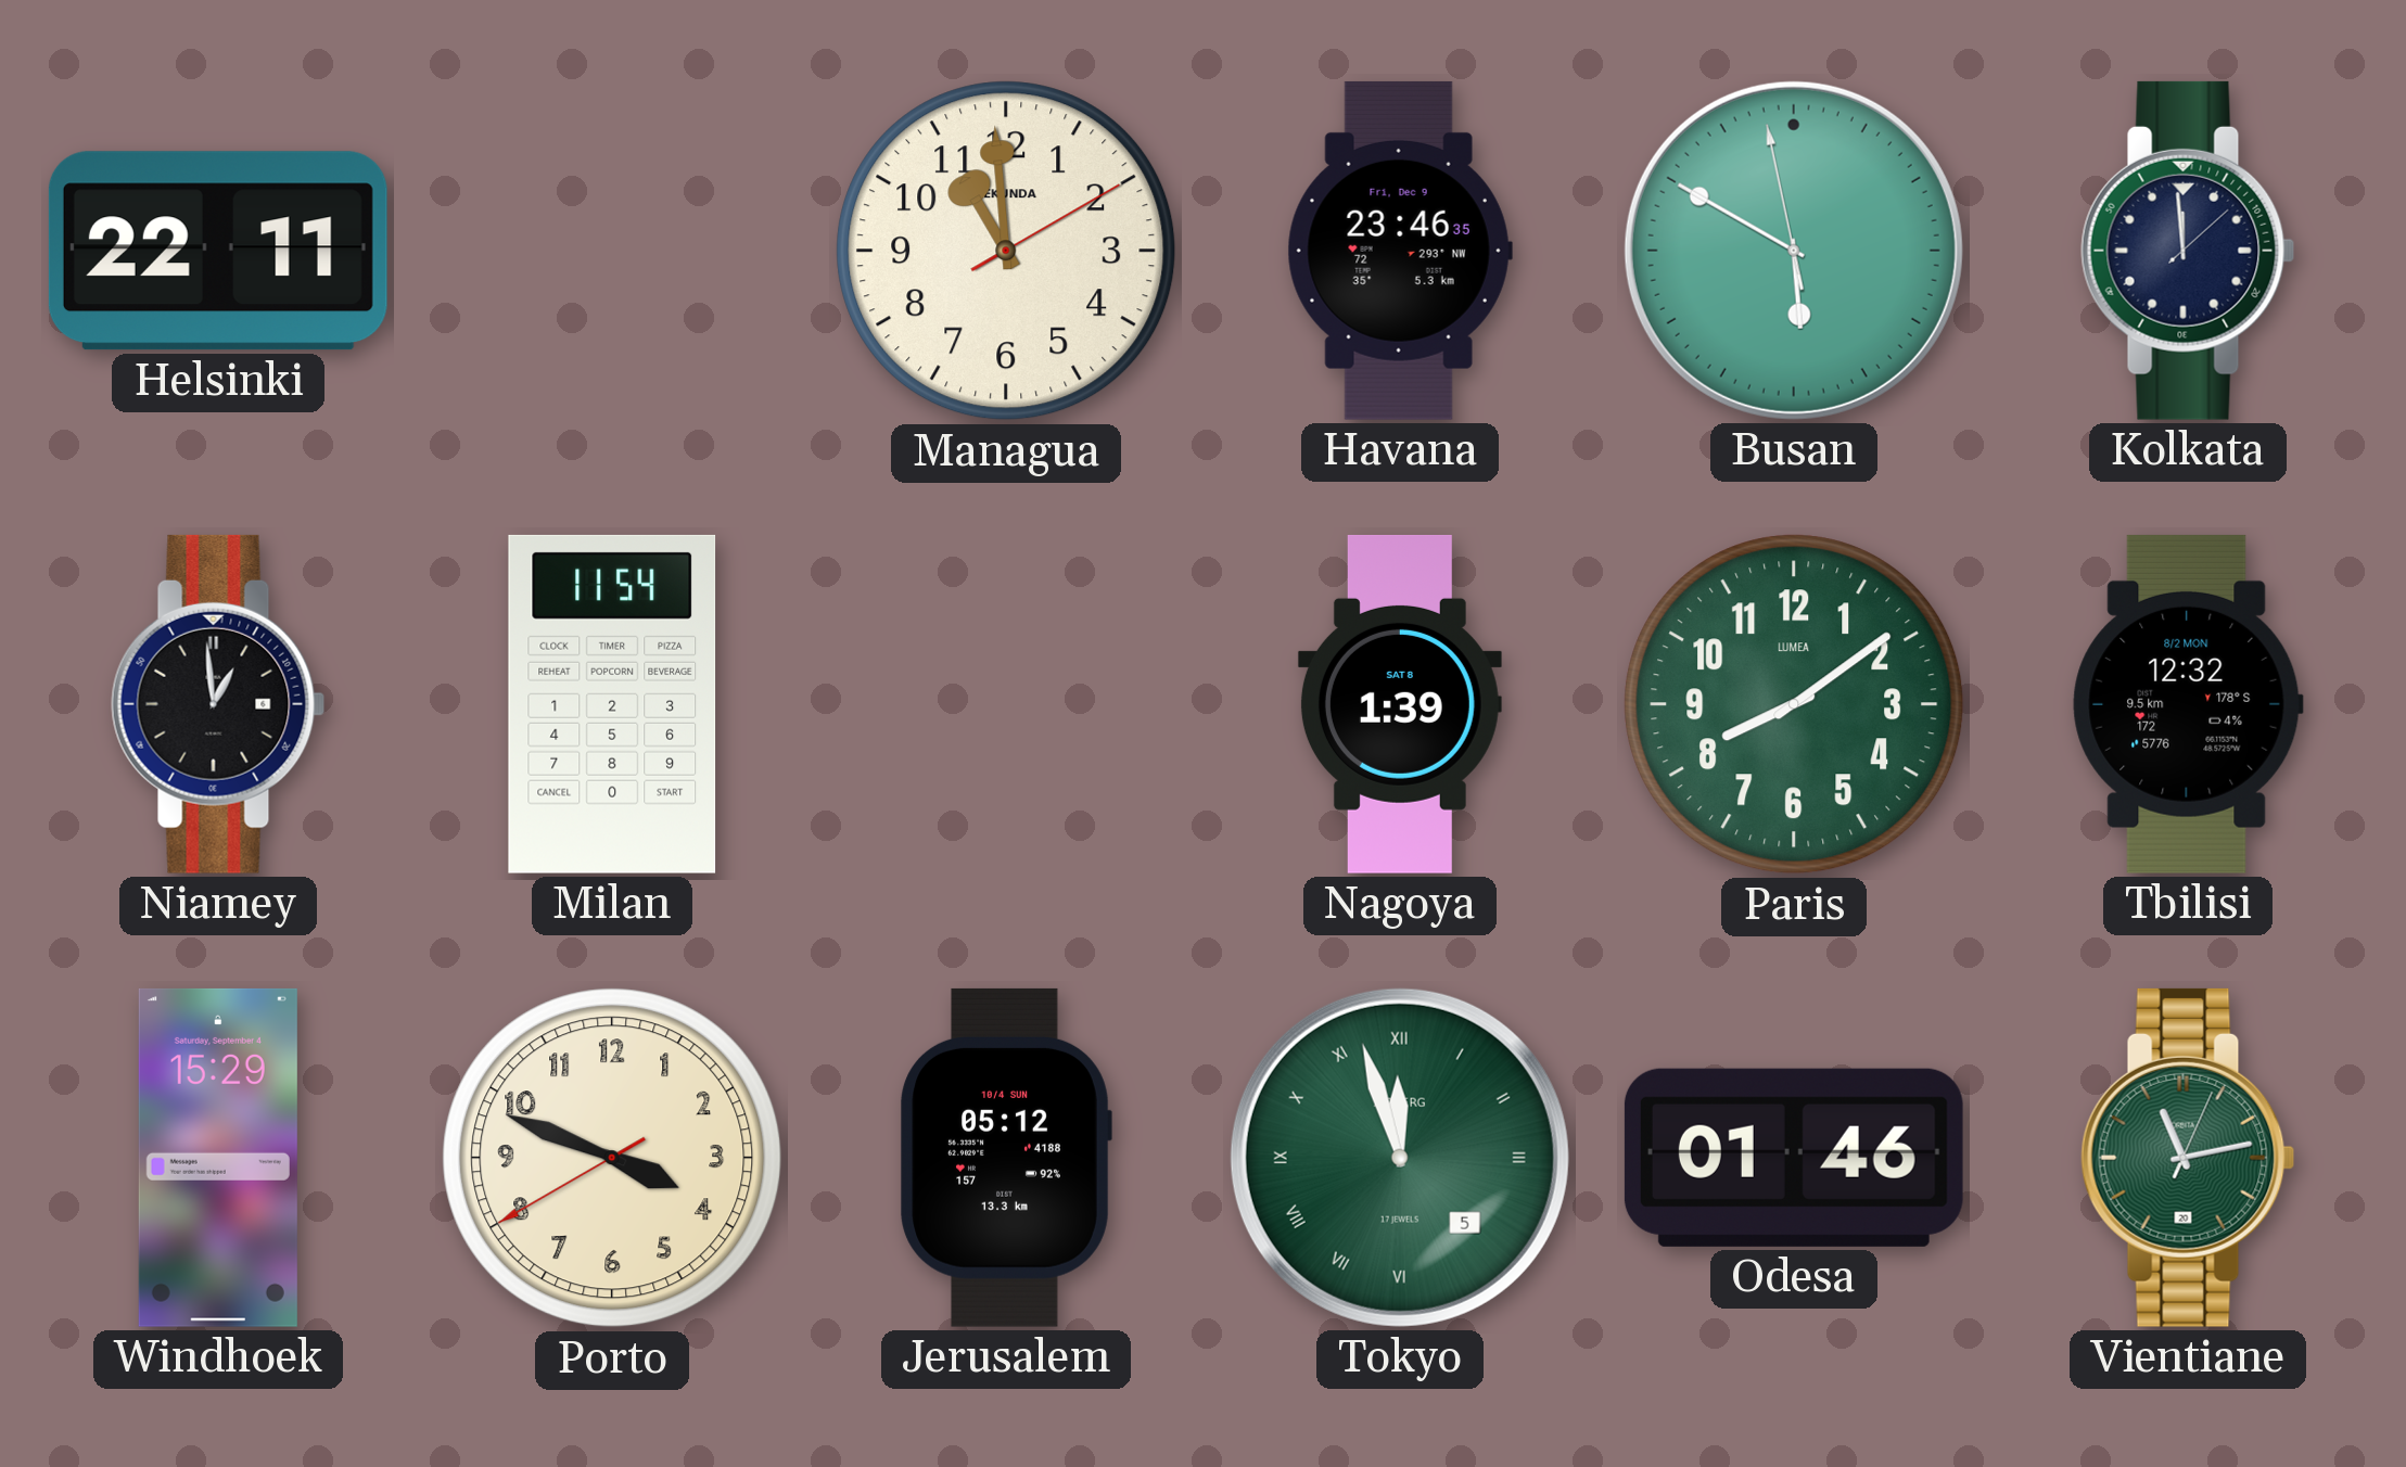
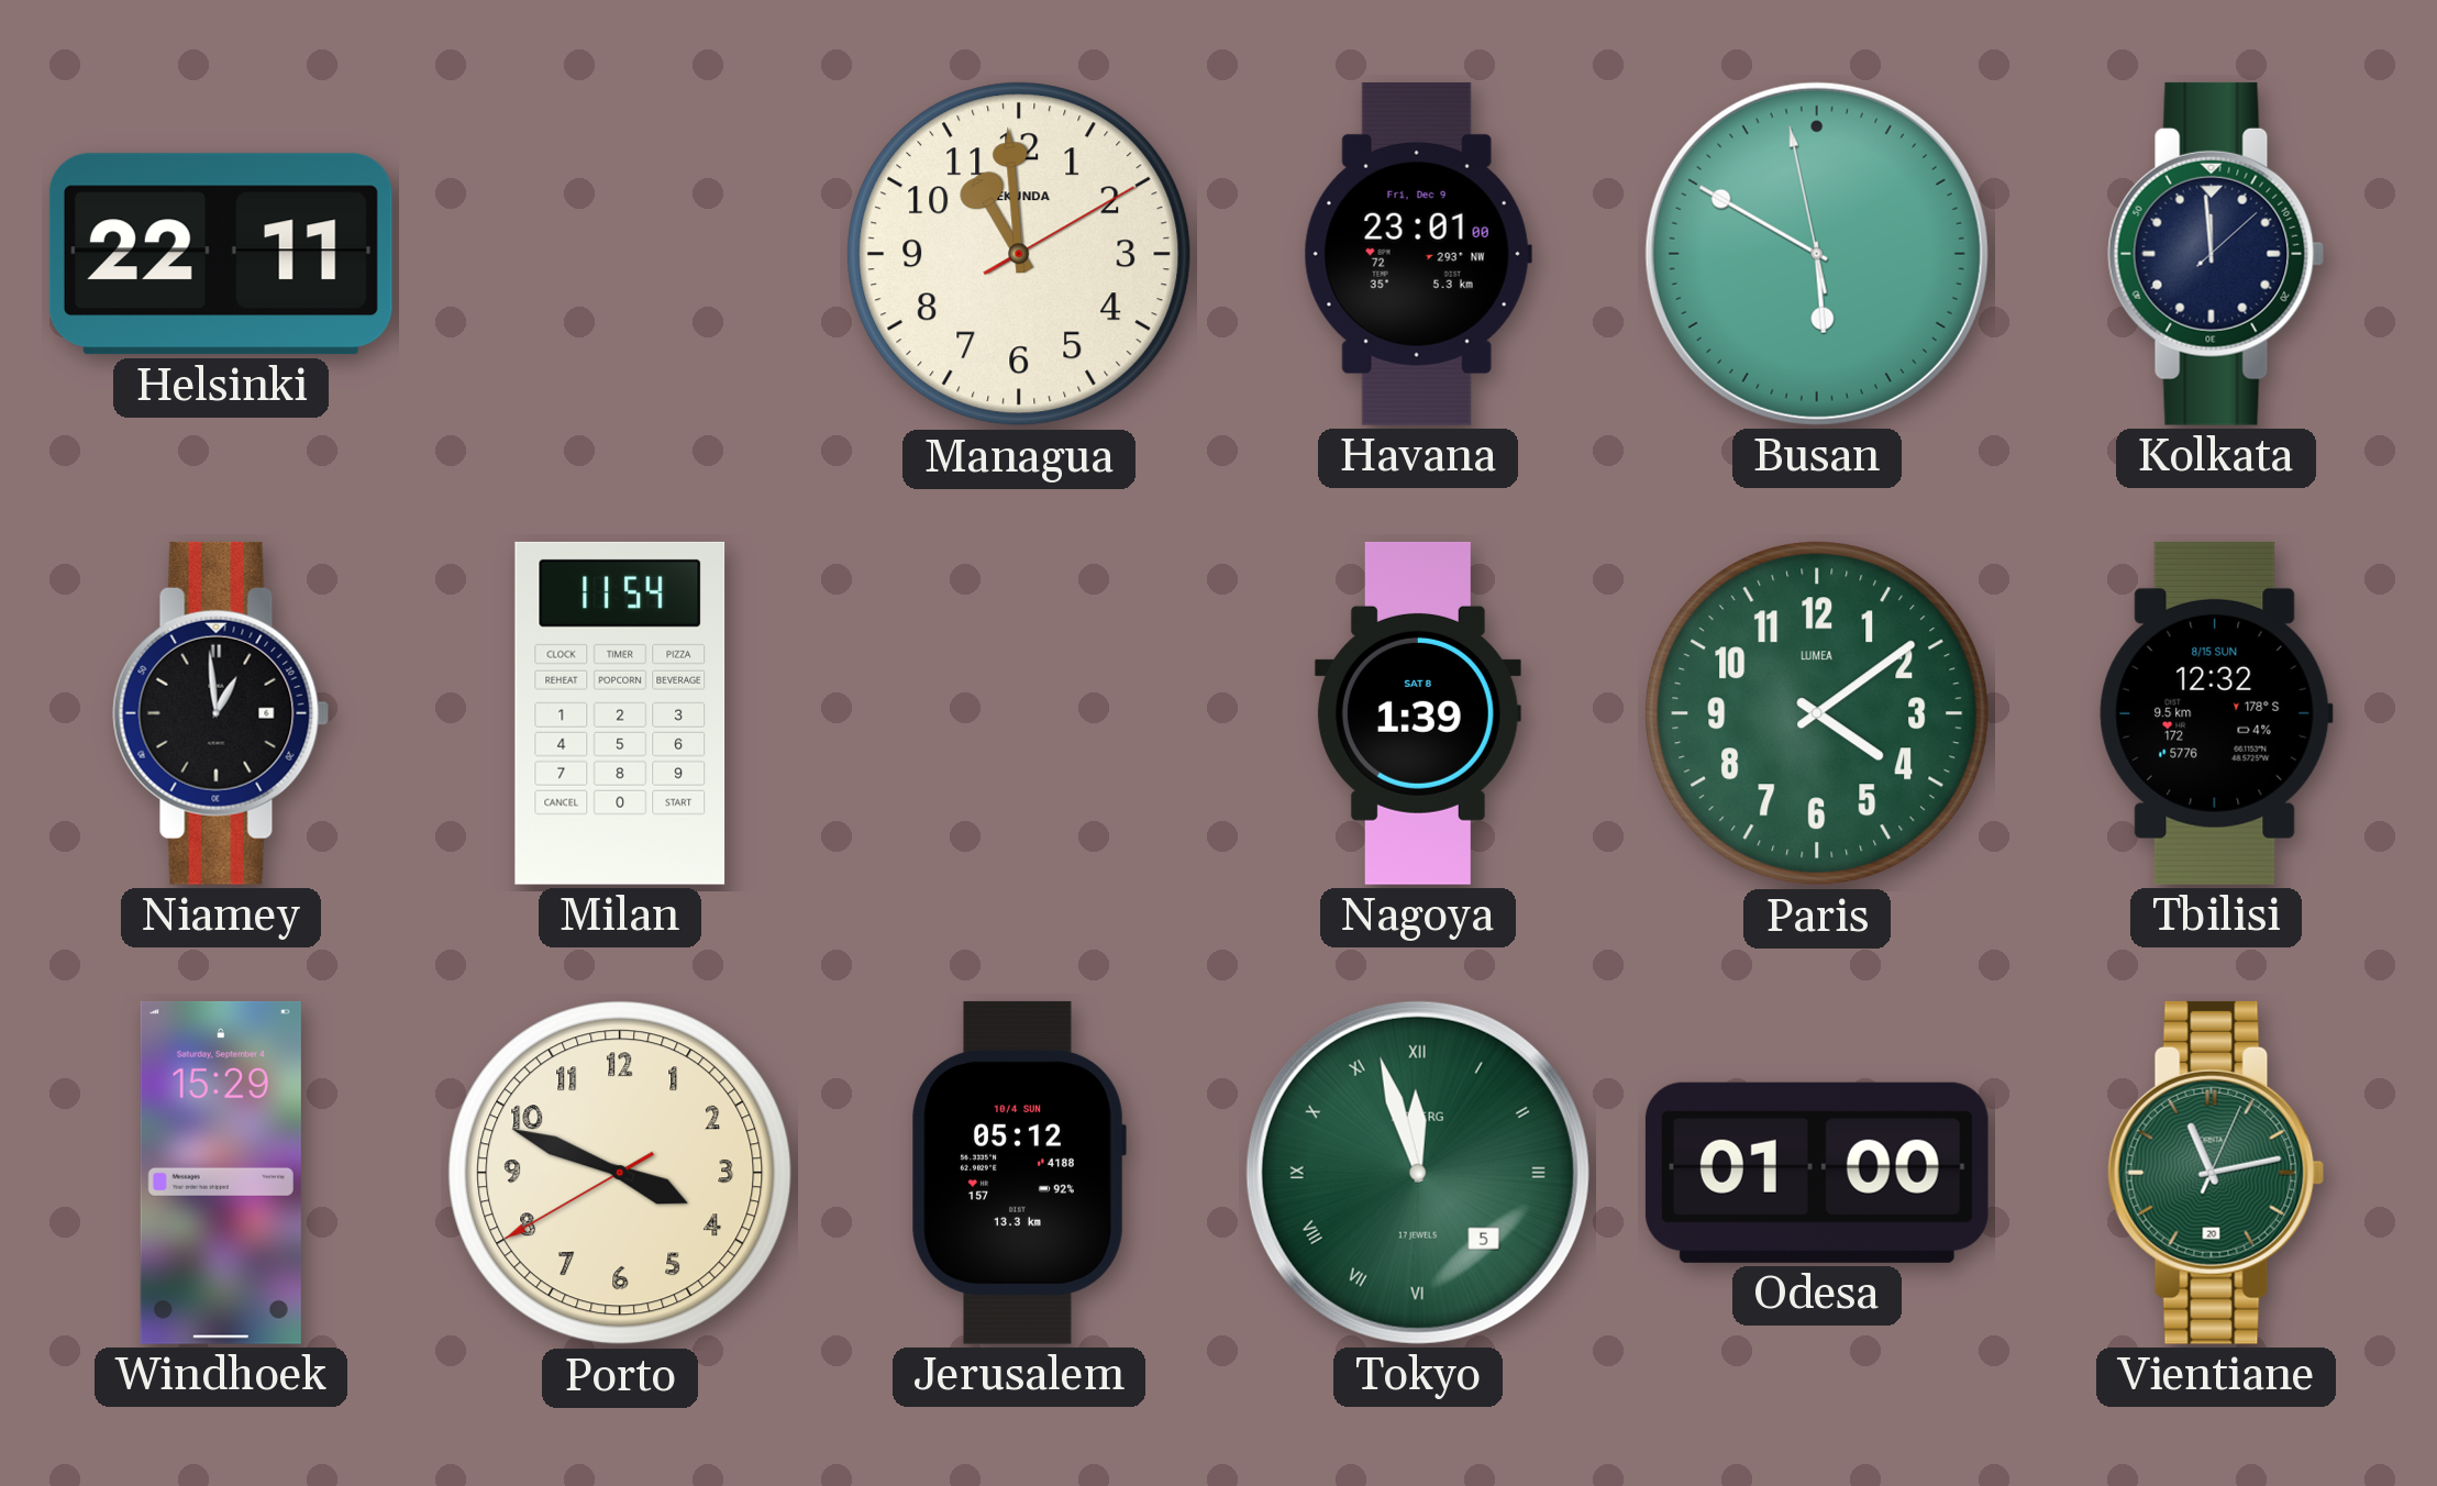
Havana: 23:46 -> 23:01
Paris: 8:09 -> 4:09
Tbilisi date: 8/2 MON -> 8/15 SUN
Odesa: 01:46 -> 01:00
